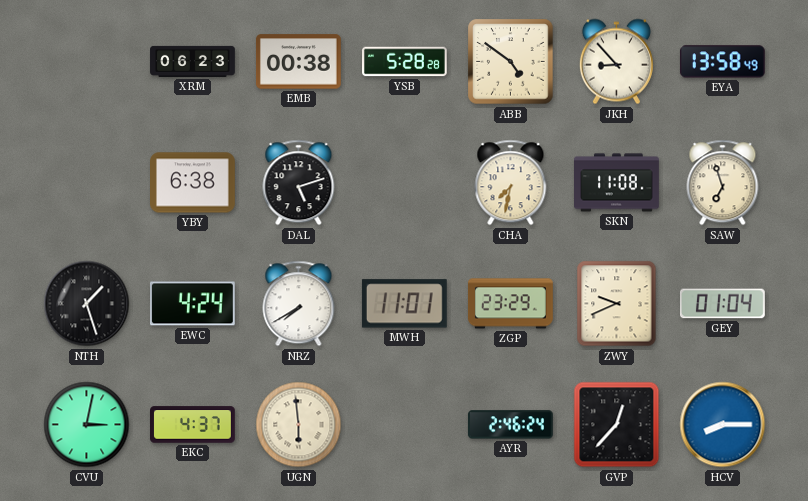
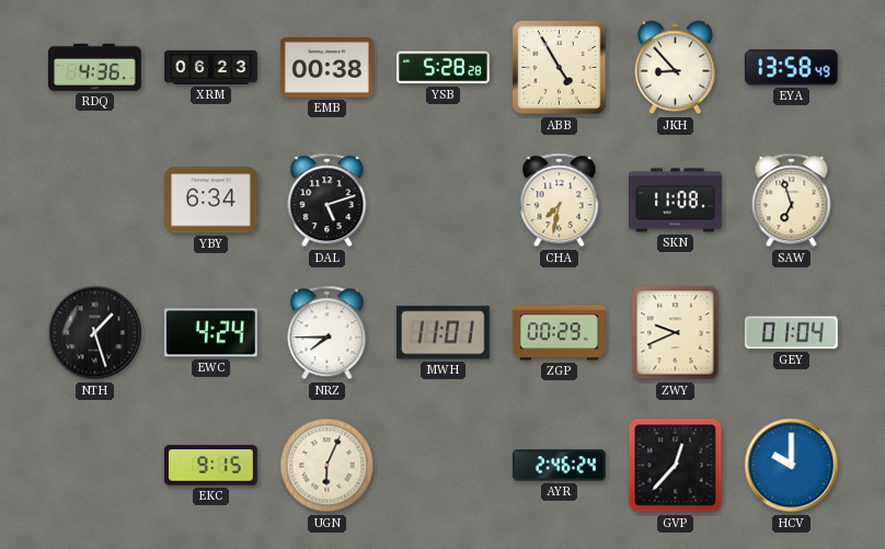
RDQ: none -> 4:36
ABB: 4:51 -> 4:55
YBY: 6:38 -> 6:34
NRZ: 7:40 -> 7:45
ZGP: 23:29 -> 00:29
CVU: 3:02 -> none
EKC: 4:37 -> 9:15
UGN: 5:59 -> 6:04
HCV: 8:15 -> 10:00
